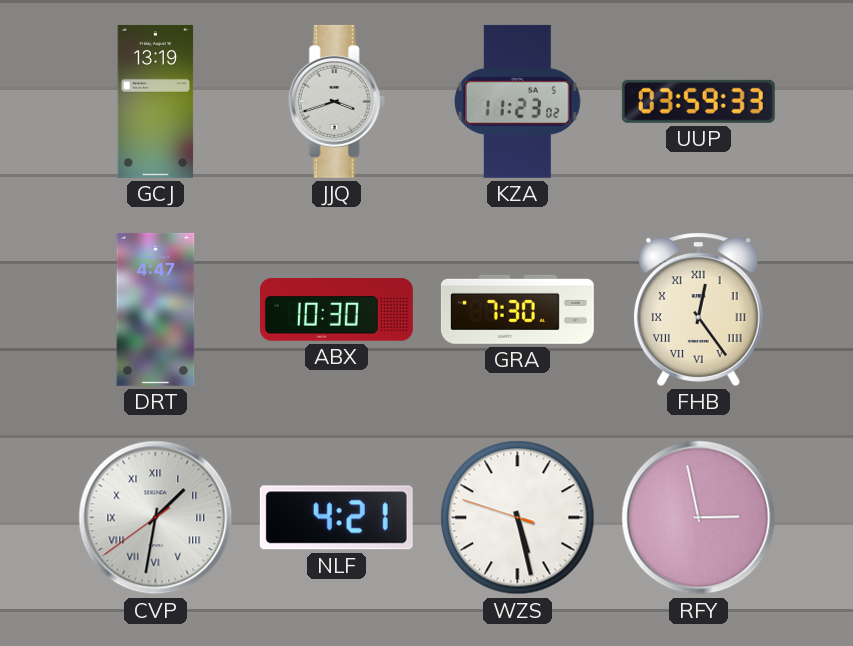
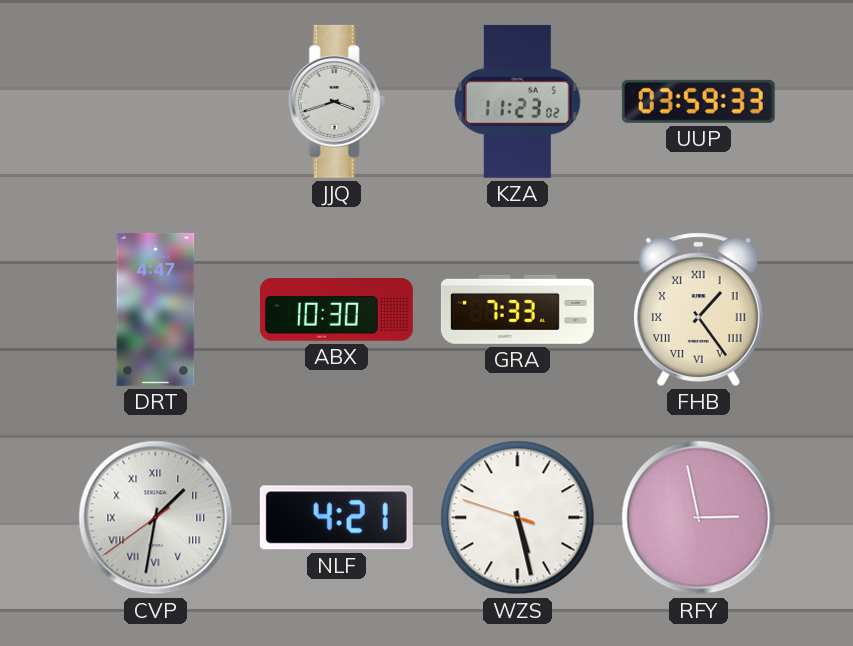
GCJ: 13:19 -> none
GRA: 7:30 -> 7:33
FHB: 12:24 -> 1:24
